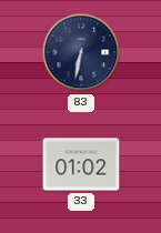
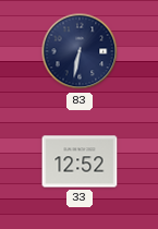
33: 01:02 -> 12:52
